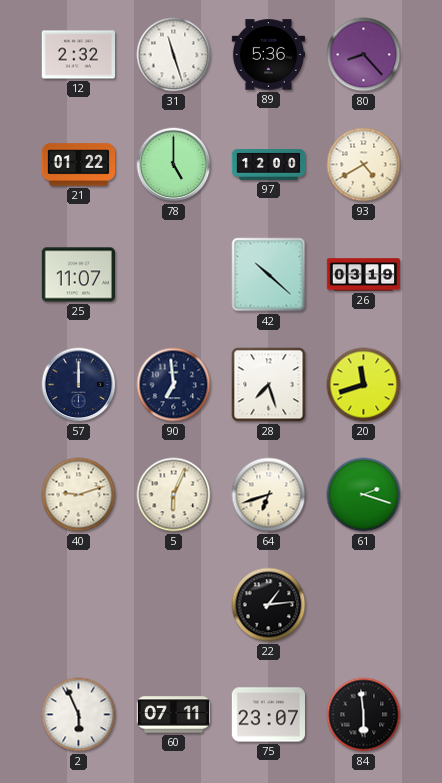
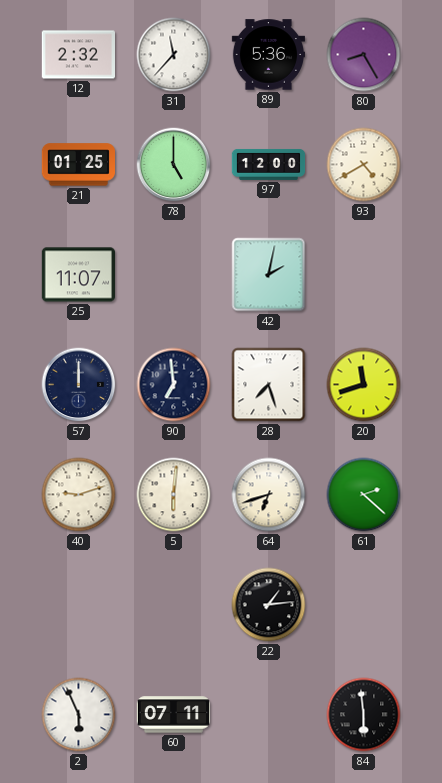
31: 11:27 -> 11:37
80: 8:23 -> 8:25
21: 01:22 -> 01:25
42: 10:22 -> 2:02
26: 03:19 -> none
5: 6:04 -> 6:01
61: 2:18 -> 2:22
75: 23:07 -> none
